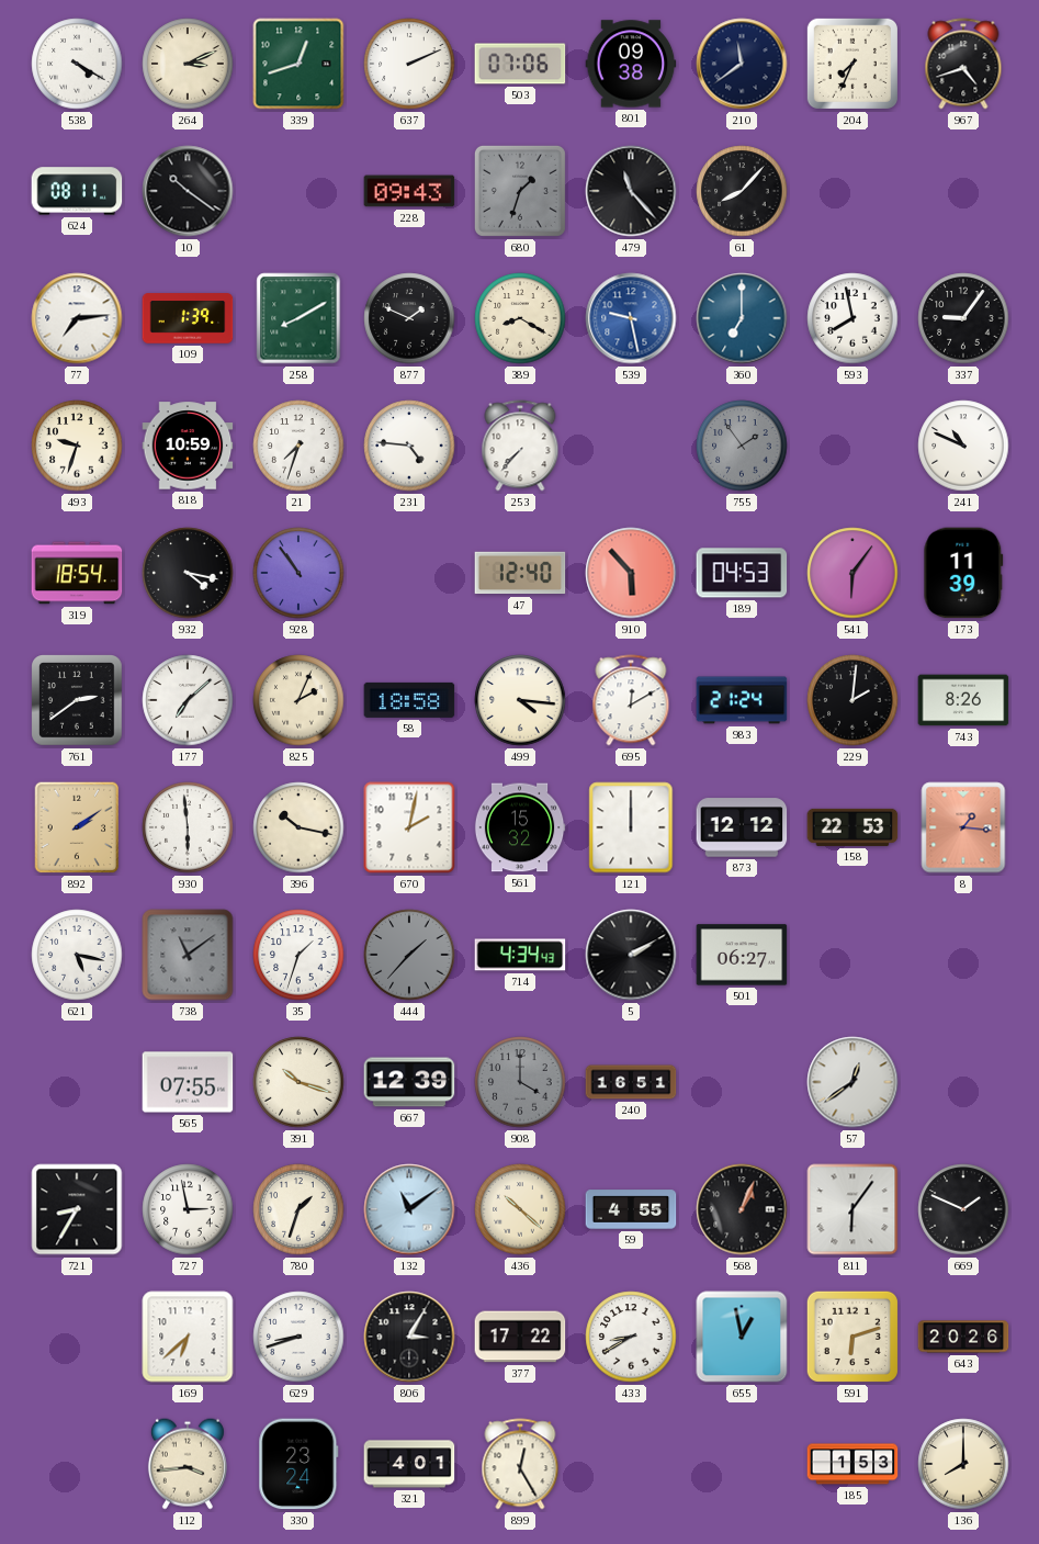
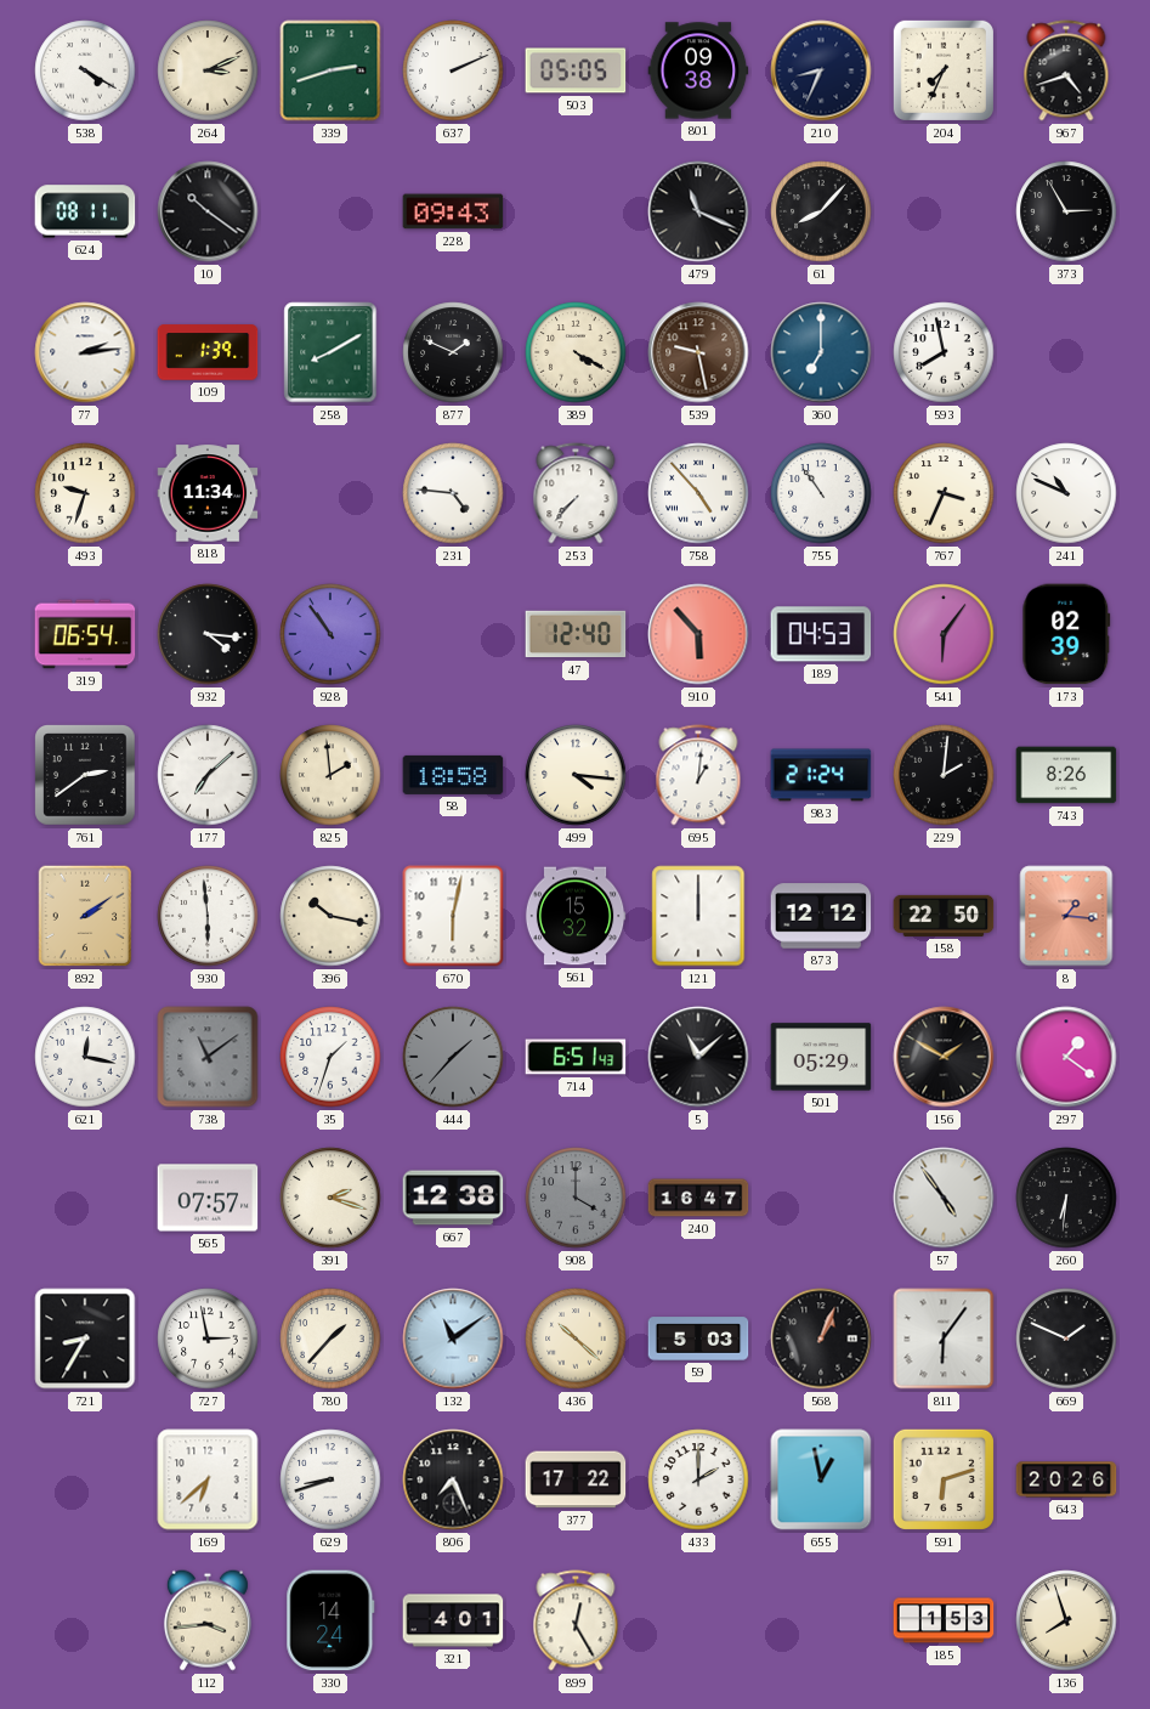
339: 12:42 -> 2:42
503: 07:06 -> 05:05
210: 11:39 -> 8:34
680: 1:33 -> none
479: 11:23 -> 11:19
373: none -> 2:55
77: 7:14 -> 2:14
389: 8:20 -> 4:20
539 dial: blue -> brown
337: 9:06 -> none
818: 10:59 -> 11:34
21: 7:33 -> none
758: none -> 4:53
755: 1:54 -> 10:54
755 dial: grey -> white
767: none -> 3:34
319: 18:54 -> 06:54
932: 4:17 -> 4:16
173: 11:39 -> 02:39
825: 2:04 -> 1:59
695: 12:10 -> 1:01
670: 2:02 -> 6:02
158: 22:53 -> 22:50
621: 5:17 -> 12:17
714: 4:34 -> 6:51
5: 2:10 -> 11:08
501: 06:27 -> 05:29
156: none -> 1:50
297: none -> 1:21
565: 07:55 -> 07:57
391: 10:18 -> 2:18
667: 12:39 -> 12:38
240: 16:51 -> 16:47
57: 12:39 -> 4:54
260: none -> 6:31
780: 1:33 -> 1:37
59: 4:55 -> 5:03
806: 3:05 -> 7:26
433: 8:40 -> 2:00
330: 23:24 -> 14:24
136: 8:00 -> 7:57
